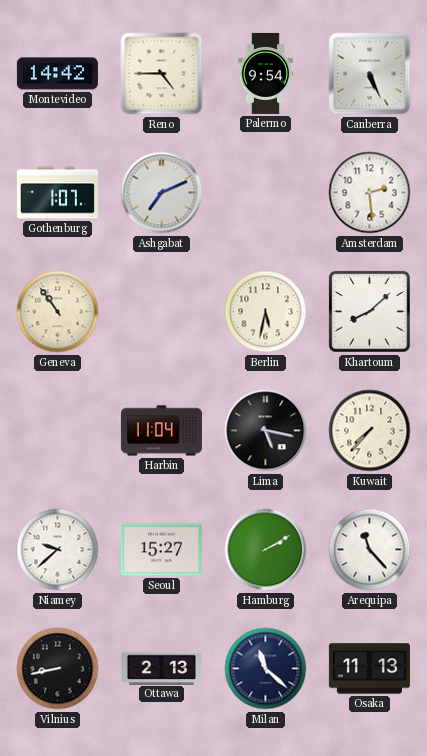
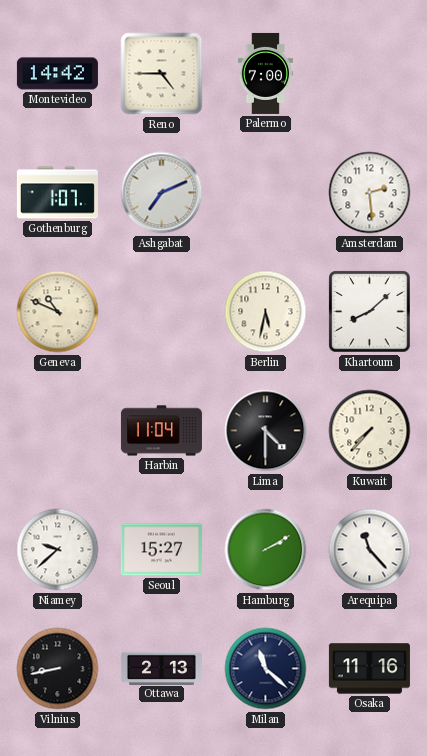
Palermo: 9:54 -> 7:00
Canberra: 5:26 -> none
Geneva: 10:54 -> 10:49
Lima: 5:17 -> 4:30
Osaka: 11:13 -> 11:16
